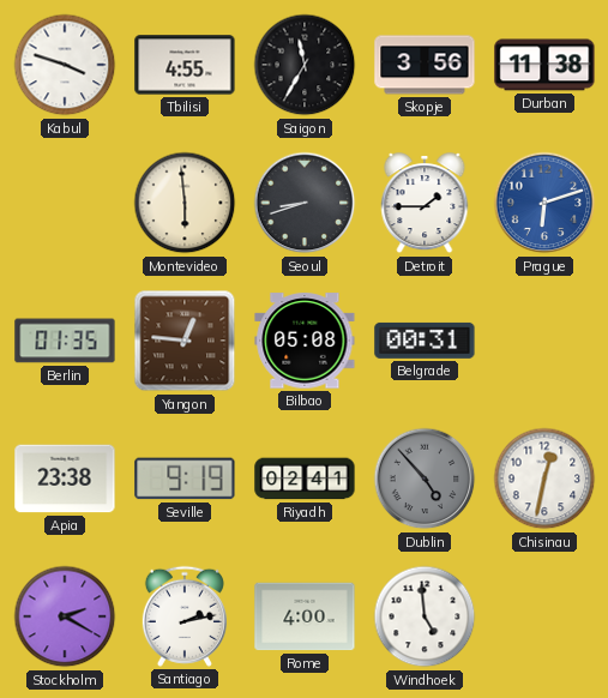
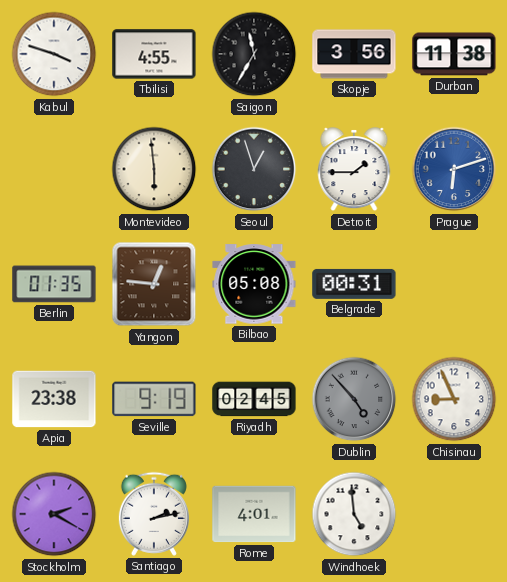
Seoul: 8:42 -> 12:57
Riyadh: 02:41 -> 02:45
Chisinau: 12:32 -> 8:56
Rome: 4:00 -> 4:01
